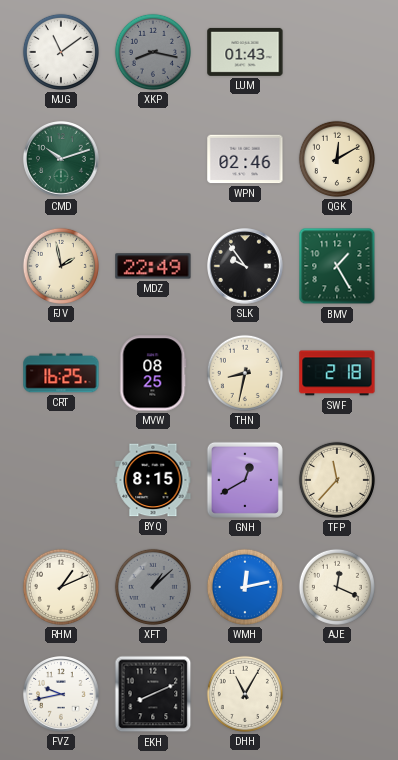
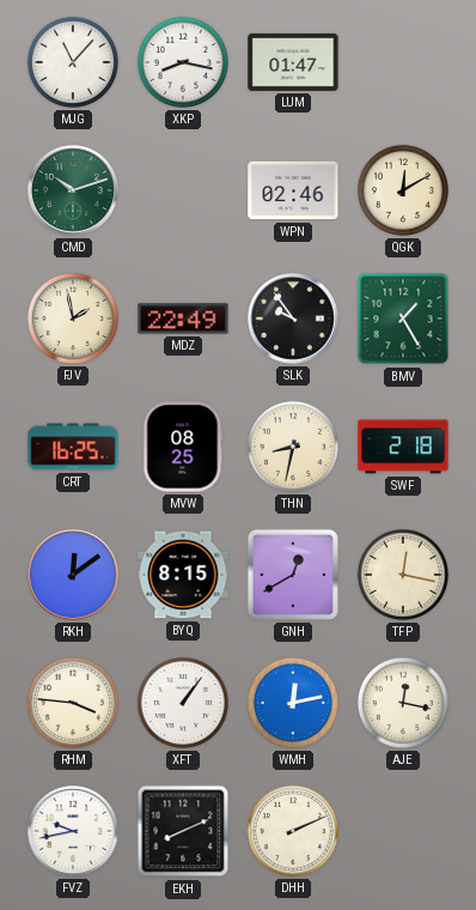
MJG: 11:09 -> 11:07
XKP dial: grey -> white
LUM: 01:43 -> 01:47
RKH: none -> 12:09
TFP: 11:37 -> 12:17
RHM: 1:11 -> 3:46
XFT: 1:08 -> 1:06
XFT dial: grey -> white
AJE: 12:19 -> 12:17
DHH: 11:05 -> 2:11
